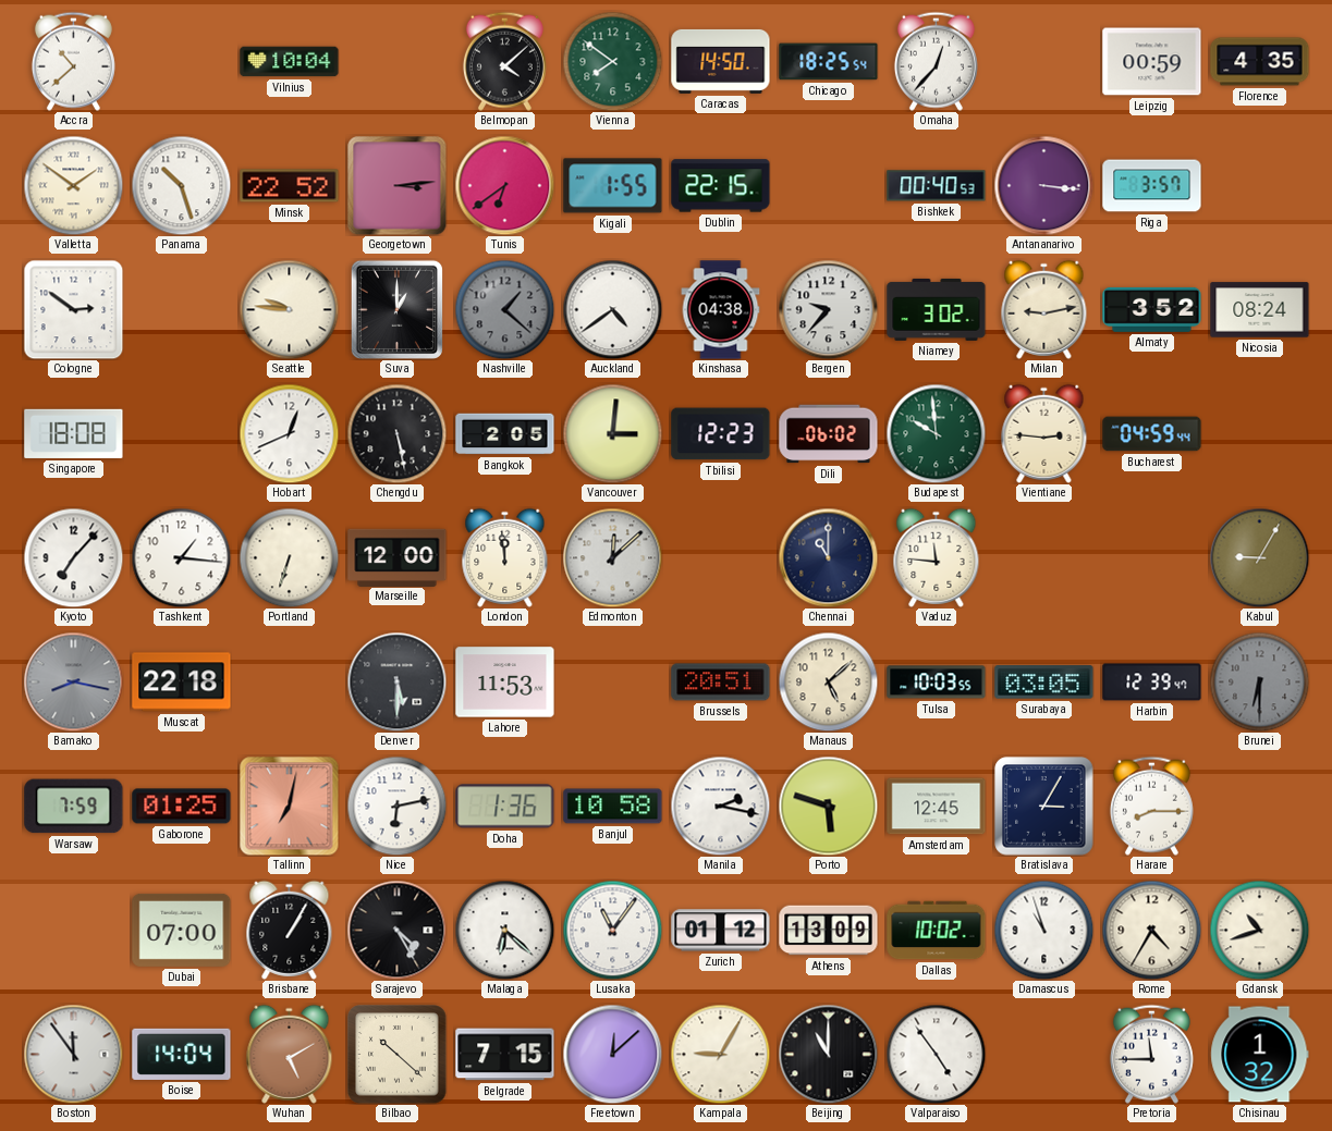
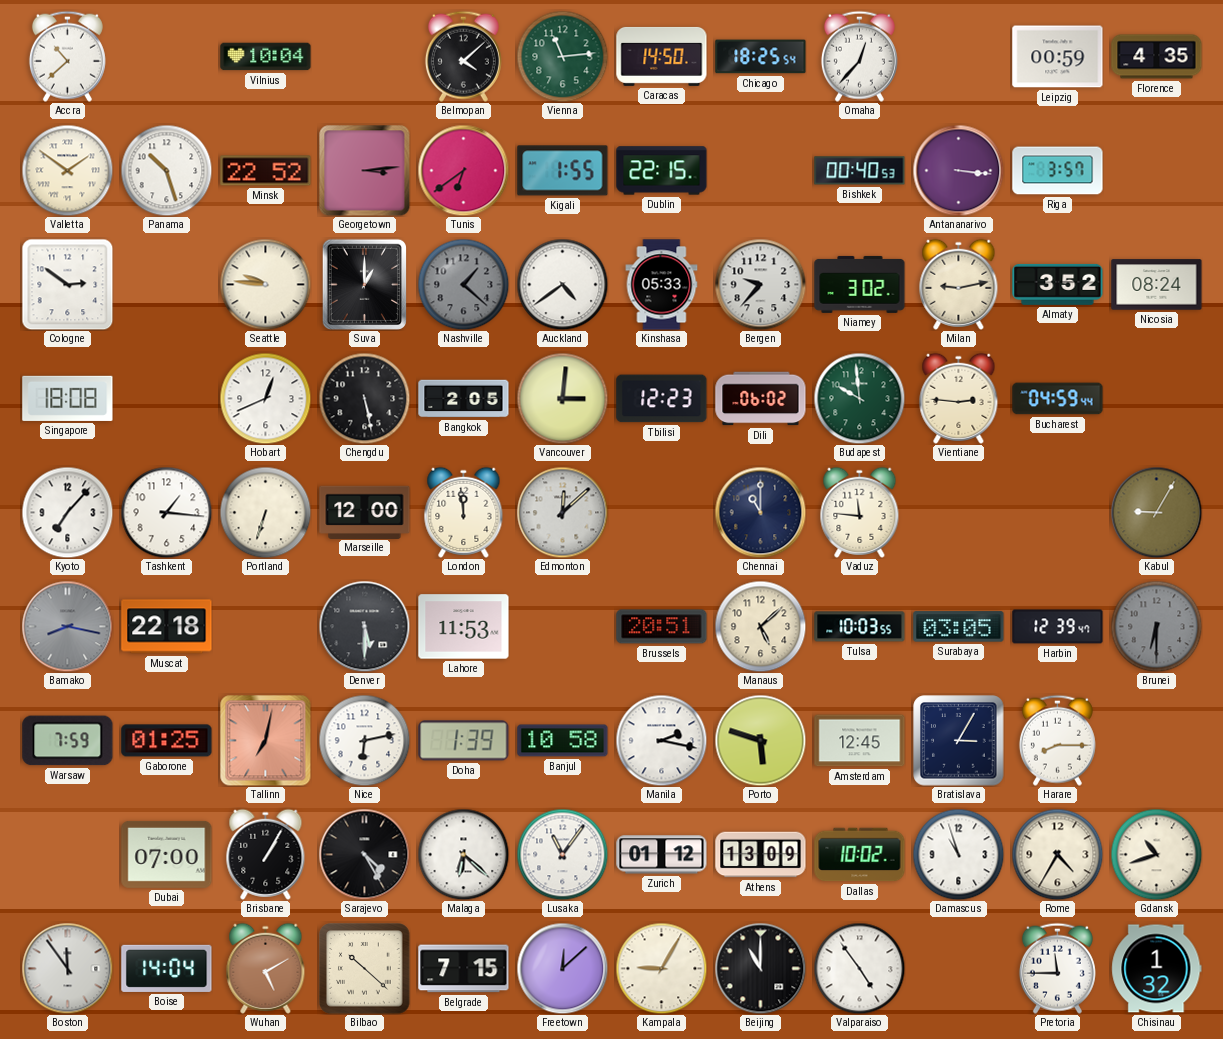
Vienna: 7:51 -> 11:14
Kinshasa: 04:38 -> 05:33
Doha: 1:36 -> 1:39
